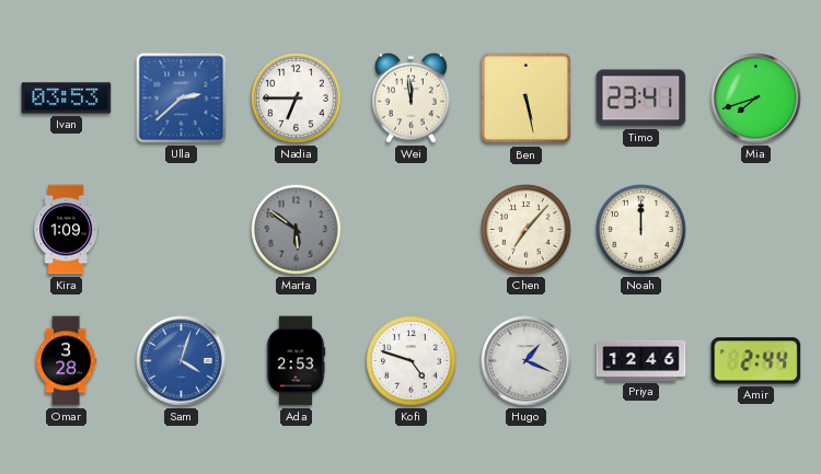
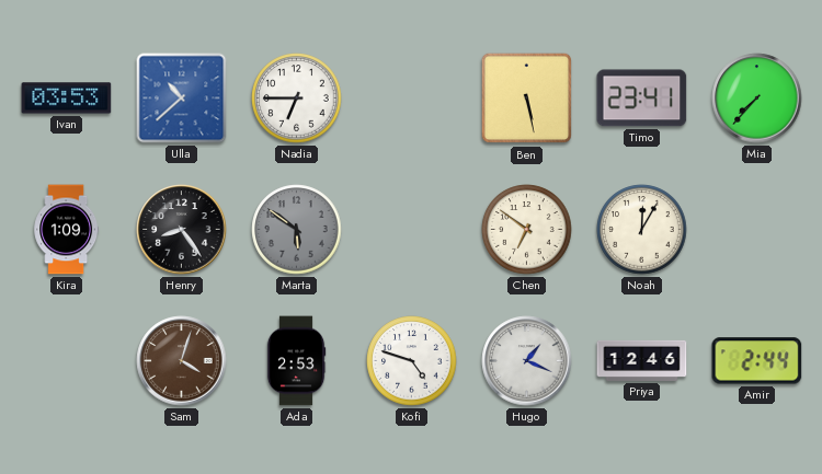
Ulla: 2:38 -> 10:38
Wei: 11:59 -> none
Mia: 7:42 -> 7:37
Henry: none -> 8:24
Chen: 7:07 -> 6:51
Noah: 12:00 -> 12:05
Omar: 3:28 -> none
Sam dial: blue -> brown
